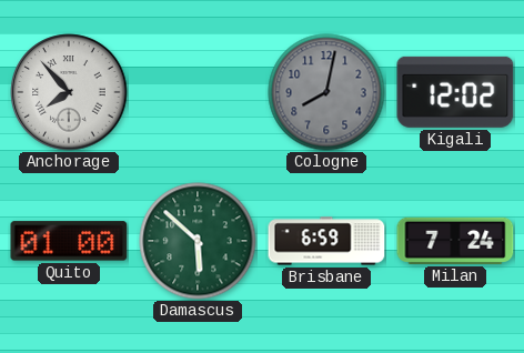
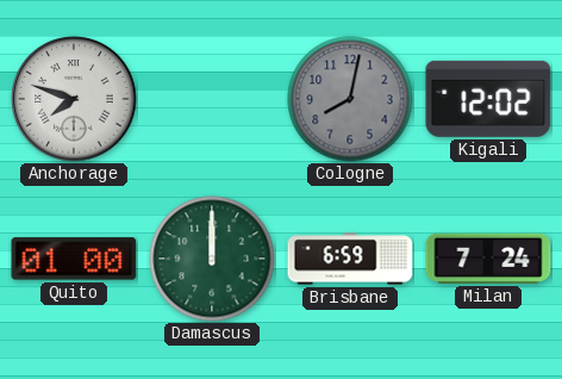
Anchorage: 7:53 -> 7:48
Damascus: 5:52 -> 12:00
